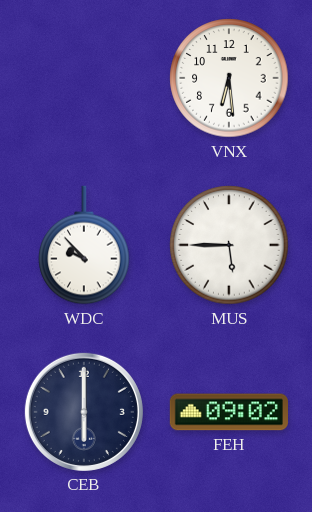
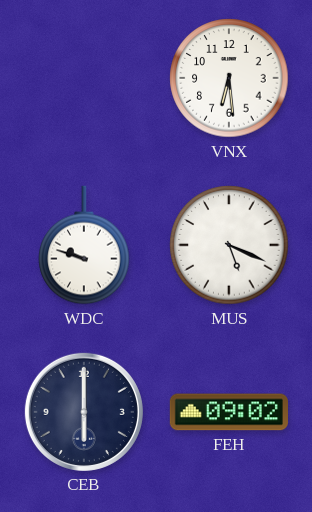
WDC: 9:53 -> 9:48
MUS: 5:45 -> 5:19
